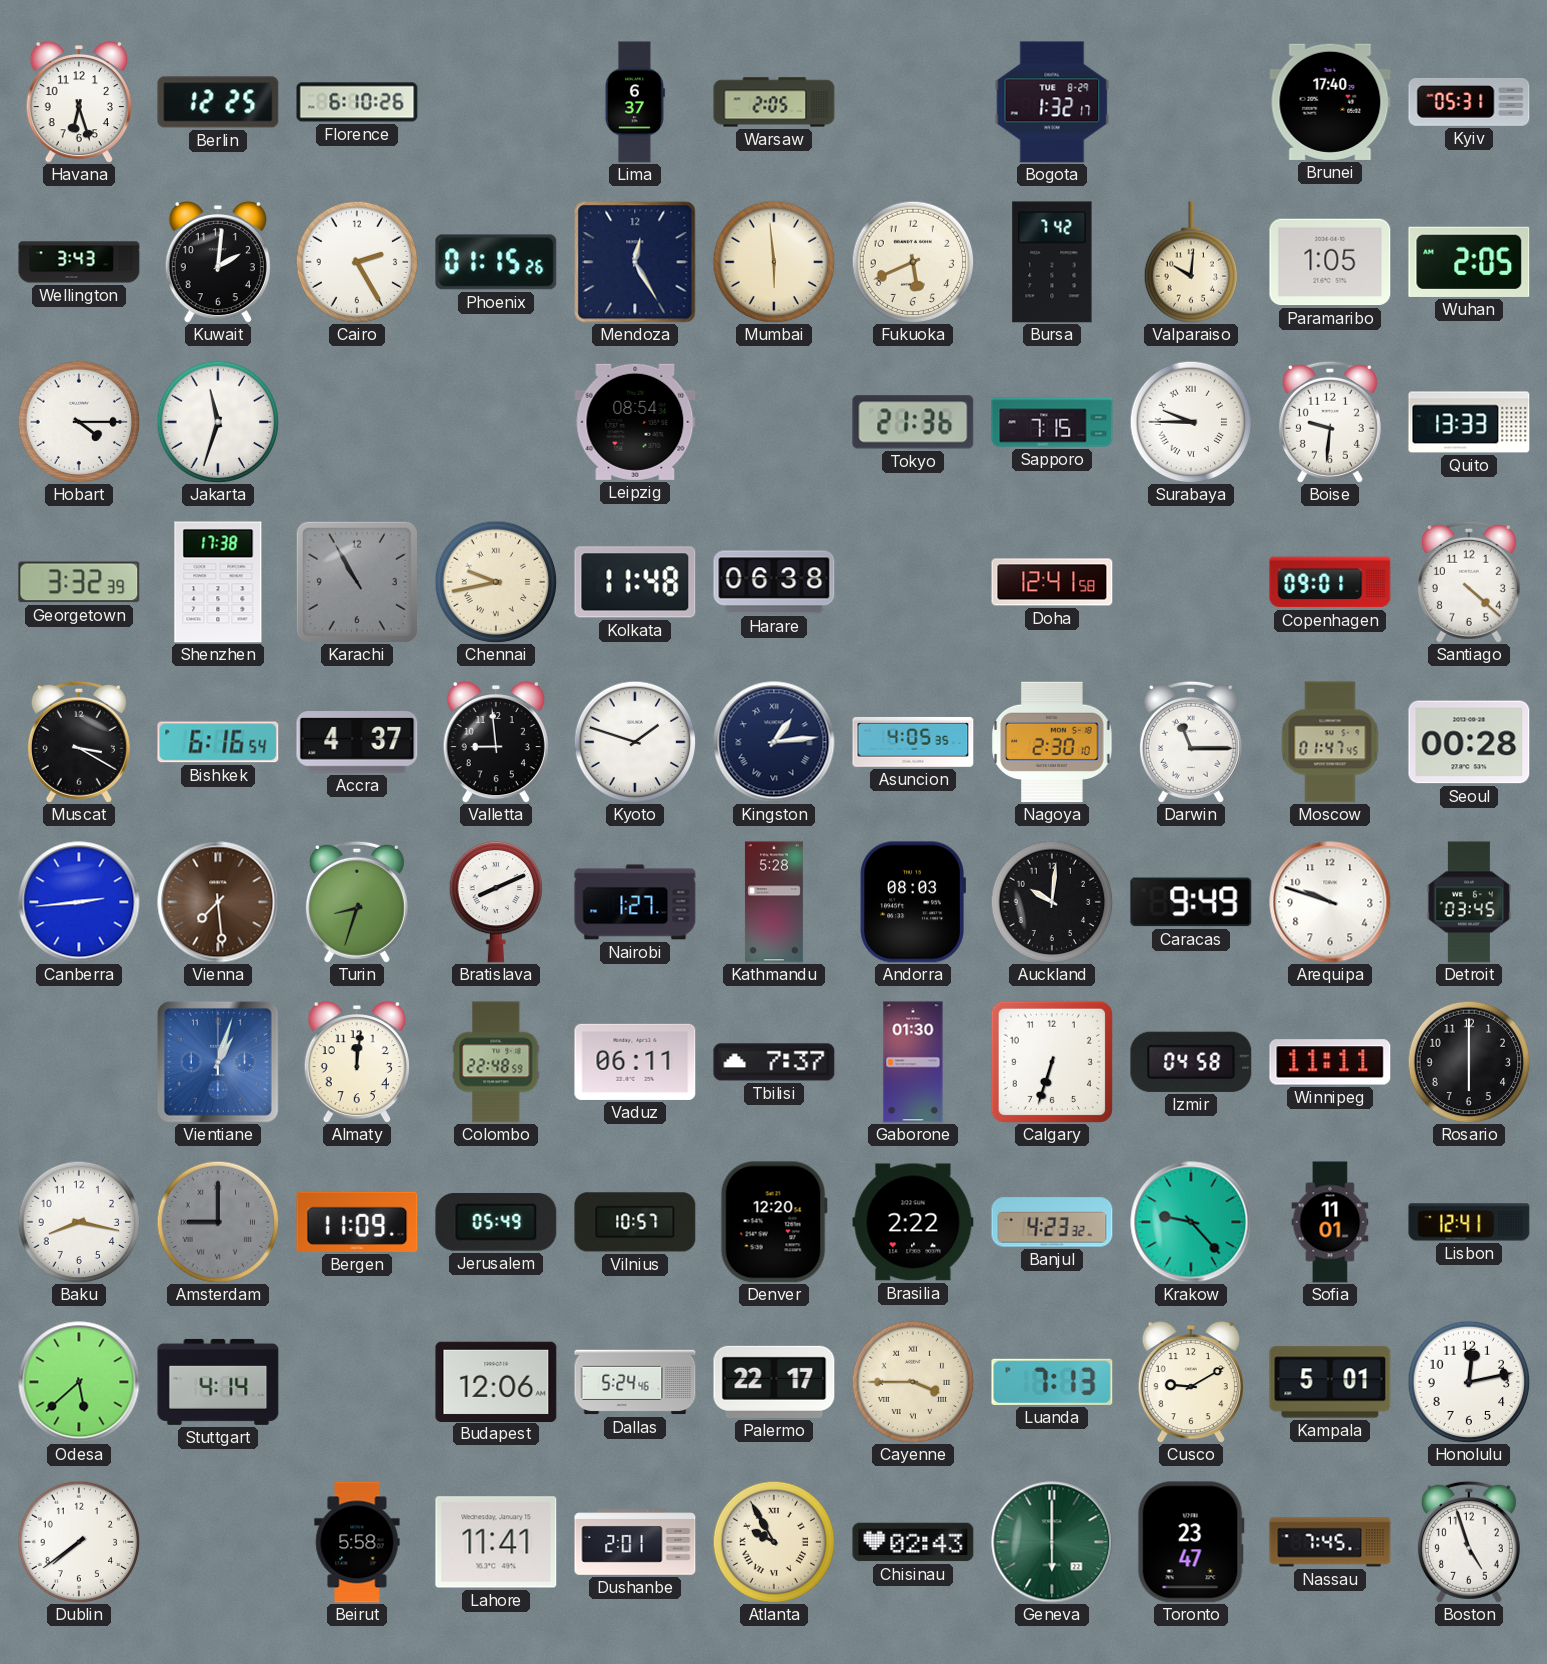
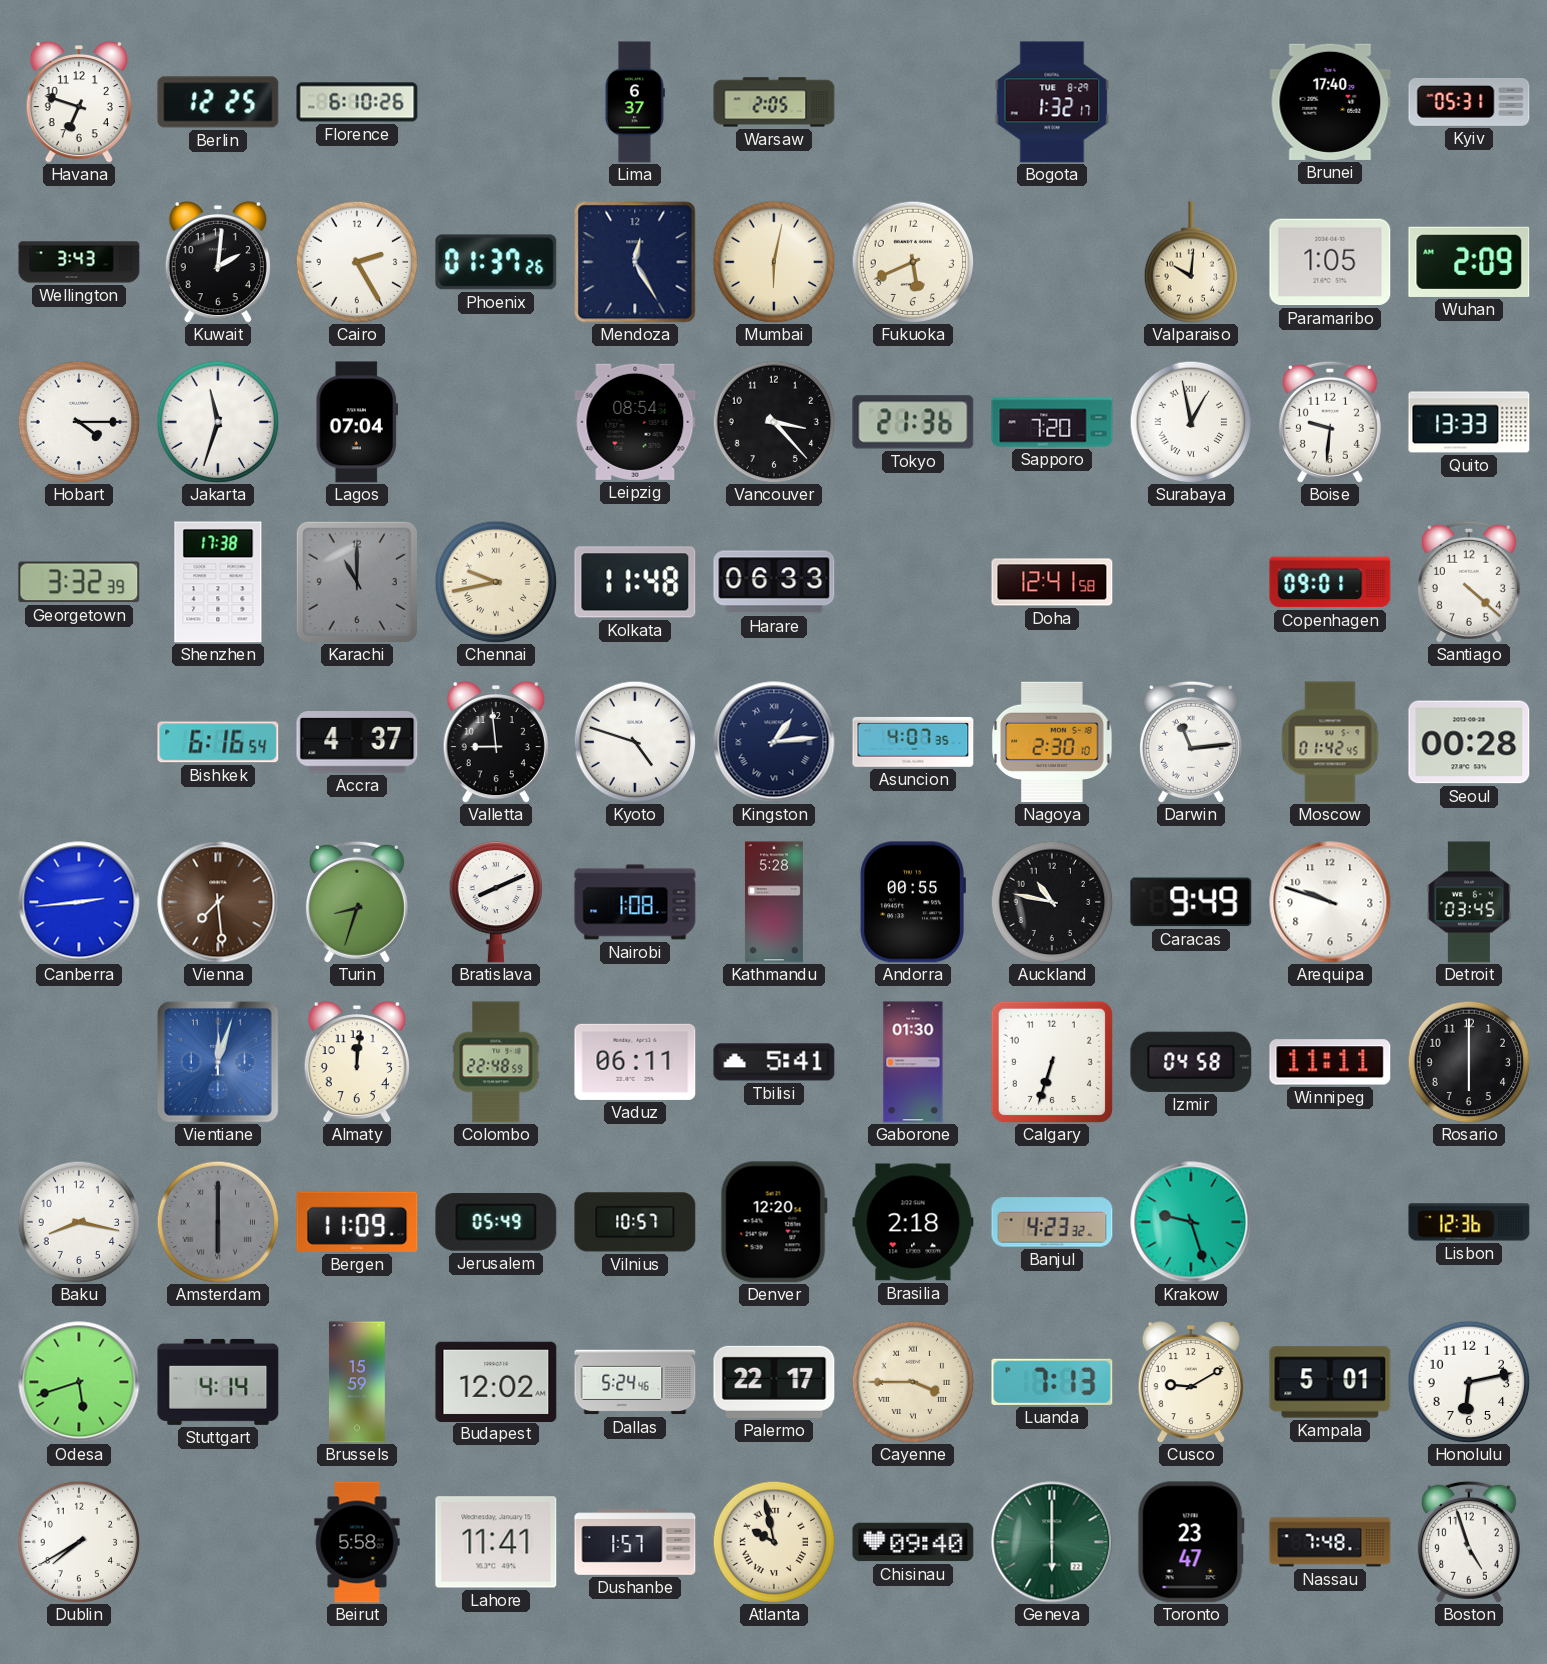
Havana: 6:27 -> 6:48
Phoenix: 01:15 -> 01:37
Mumbai: 5:59 -> 6:02
Bursa: 7:42 -> none
Wuhan: 2:05 -> 2:09
Lagos: none -> 07:04
Vancouver: none -> 3:23
Sapporo: 7:15 -> 7:20
Surabaya: 9:45 -> 12:58
Karachi: 10:55 -> 11:00
Harare: 06:38 -> 06:33
Muscat: 3:20 -> none
Kyoto: 1:48 -> 4:48
Asuncion: 4:05 -> 4:07
Darwin: 11:15 -> 11:14
Moscow: 01:47 -> 01:42
Nairobi: 1:27 -> 1:08
Andorra: 08:03 -> 00:55
Auckland: 10:01 -> 10:47
Vientiane: 1:03 -> 12:03
Tbilisi: 7:37 -> 5:41
Amsterdam: 9:00 -> 6:00
Brasilia: 2:22 -> 2:18
Krakow: 9:23 -> 9:27
Sofia: 11:01 -> none
Lisbon: 12:41 -> 12:36
Odesa: 5:38 -> 5:42
Brussels: none -> 15:59
Budapest: 12:06 -> 12:02
Honolulu: 12:13 -> 6:13
Dublin: 7:39 -> 7:40
Dushanbe: 2:01 -> 1:57
Atlanta: 9:55 -> 9:58
Chisinau: 02:43 -> 09:40
Nassau: 7:45 -> 7:48
